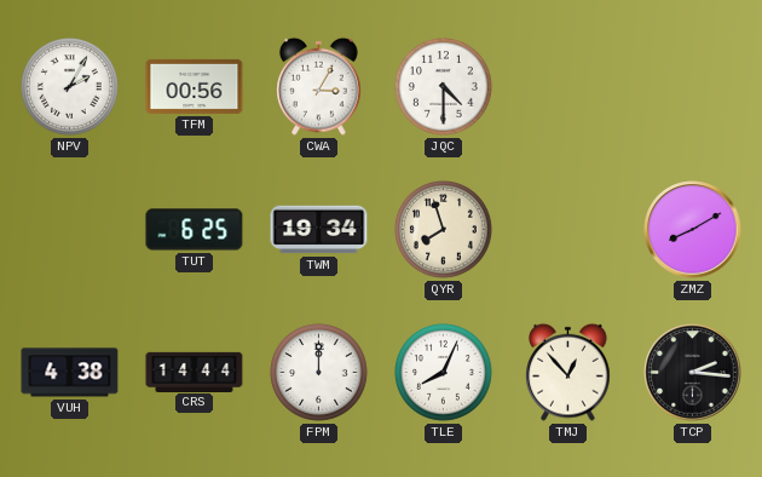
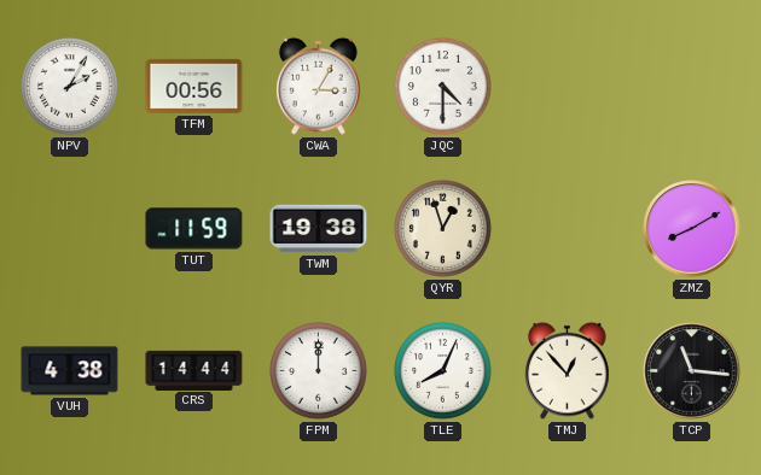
TUT: 6:25 -> 11:59
TWM: 19:34 -> 19:38
QYR: 7:57 -> 12:57
TCP: 2:16 -> 11:16
